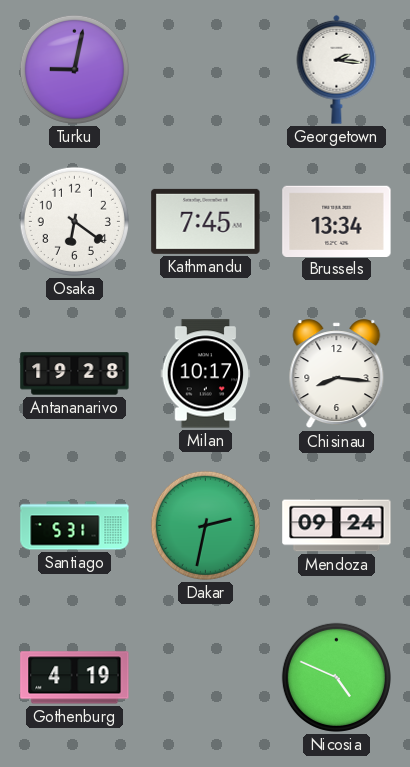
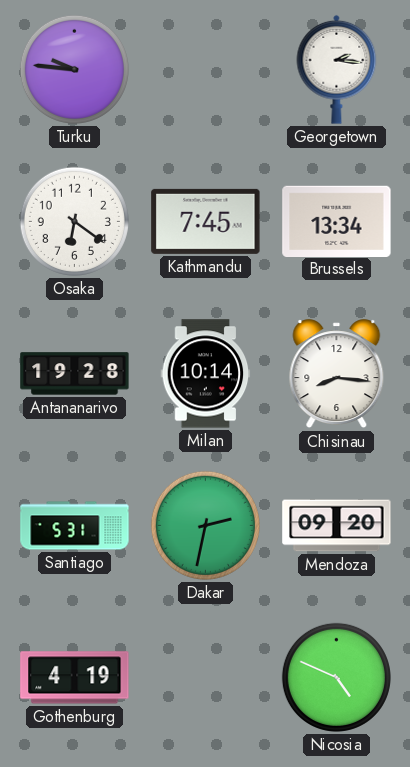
Turku: 9:02 -> 9:46
Milan: 10:17 -> 10:14
Mendoza: 09:24 -> 09:20
